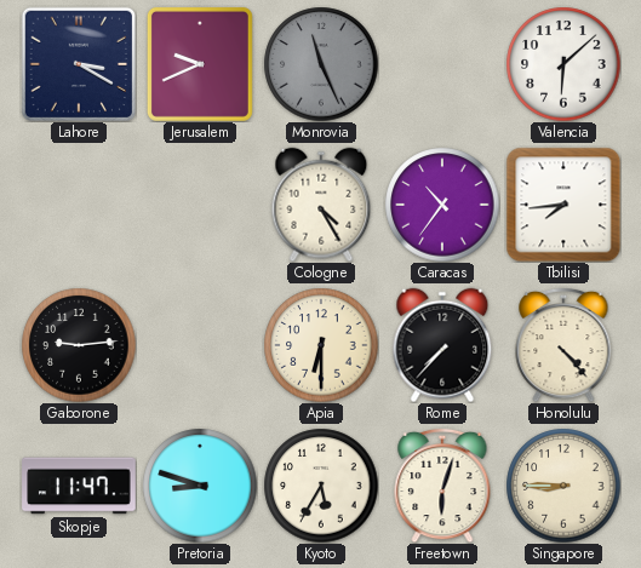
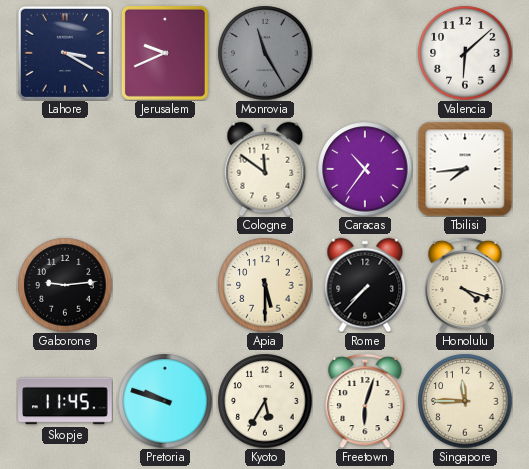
Monrovia: 11:26 -> 11:25
Cologne: 4:25 -> 11:51
Apia: 6:30 -> 5:30
Honolulu: 4:23 -> 4:18
Skopje: 11:47 -> 11:45
Pretoria: 8:48 -> 9:48
Singapore: 8:45 -> 11:45
